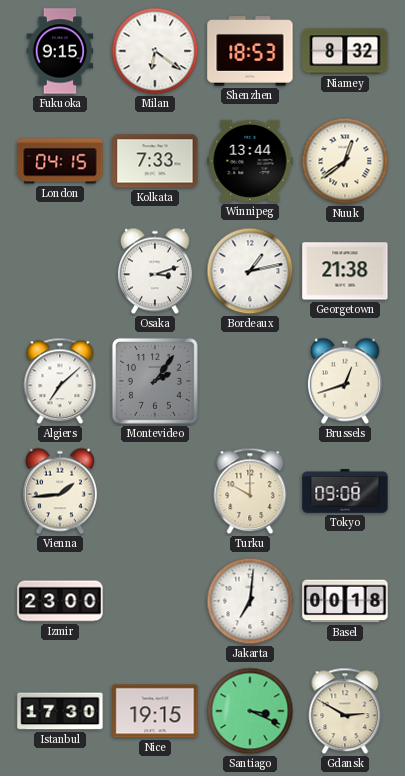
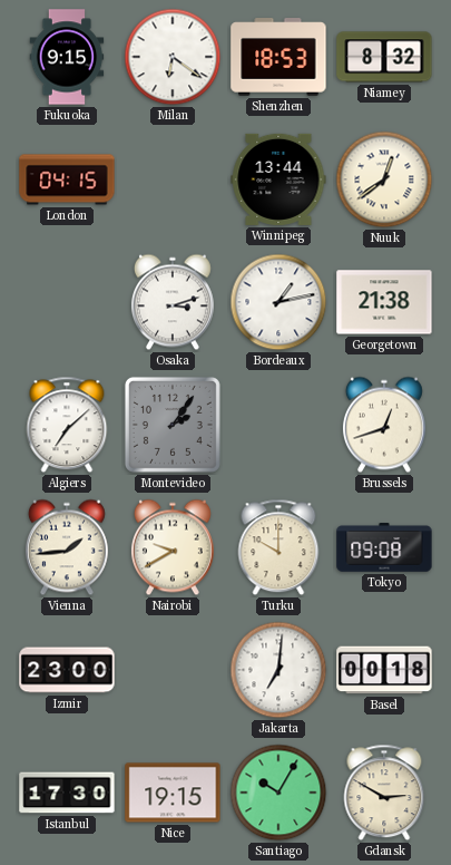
Kolkata: 7:33 -> none
Nairobi: none -> 9:40
Santiago: 3:19 -> 10:05
